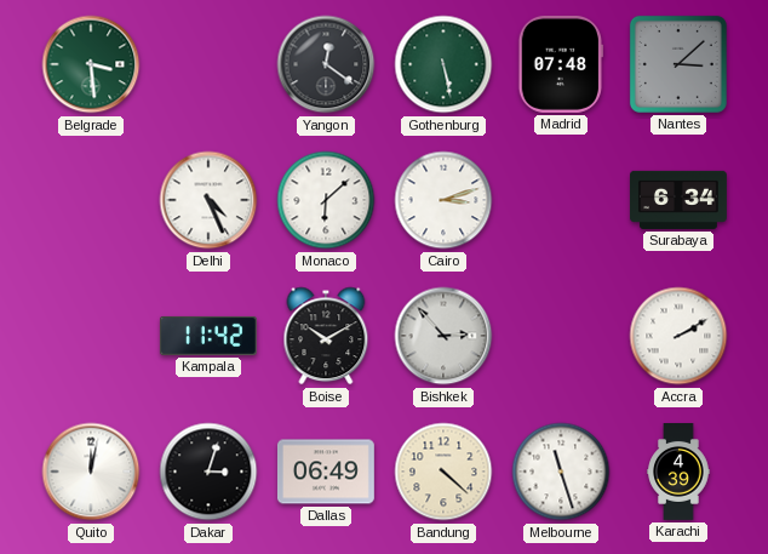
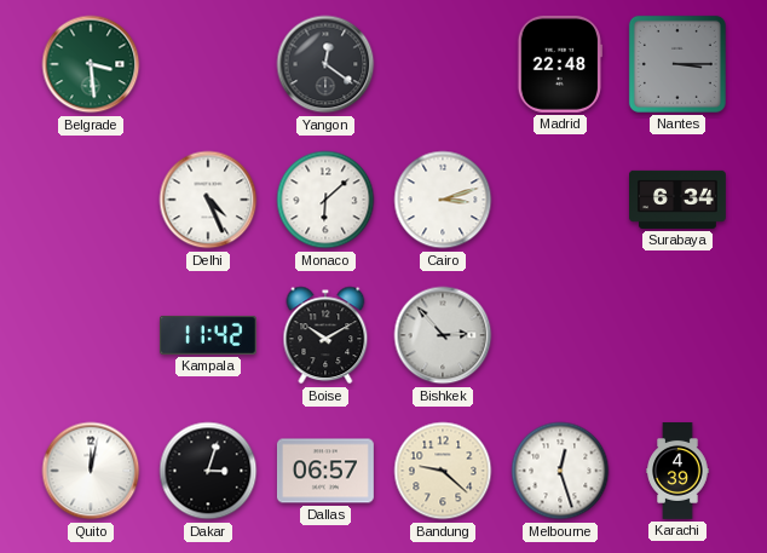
Gothenburg: 5:28 -> none
Madrid: 07:48 -> 22:48
Nantes: 3:08 -> 3:15
Accra: 2:10 -> none
Dallas: 06:49 -> 06:57
Bandung: 4:22 -> 9:22
Melbourne: 11:27 -> 12:27
